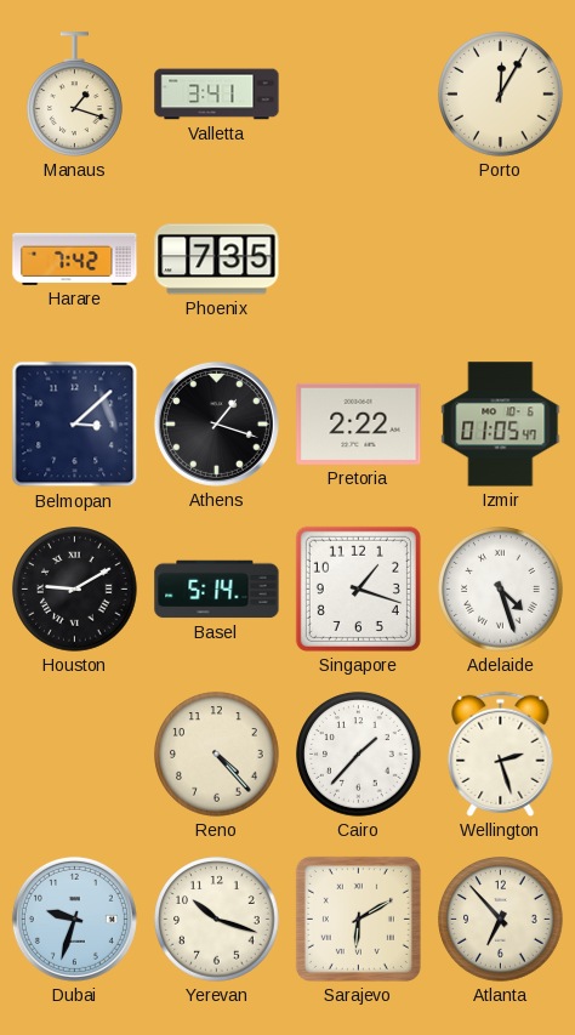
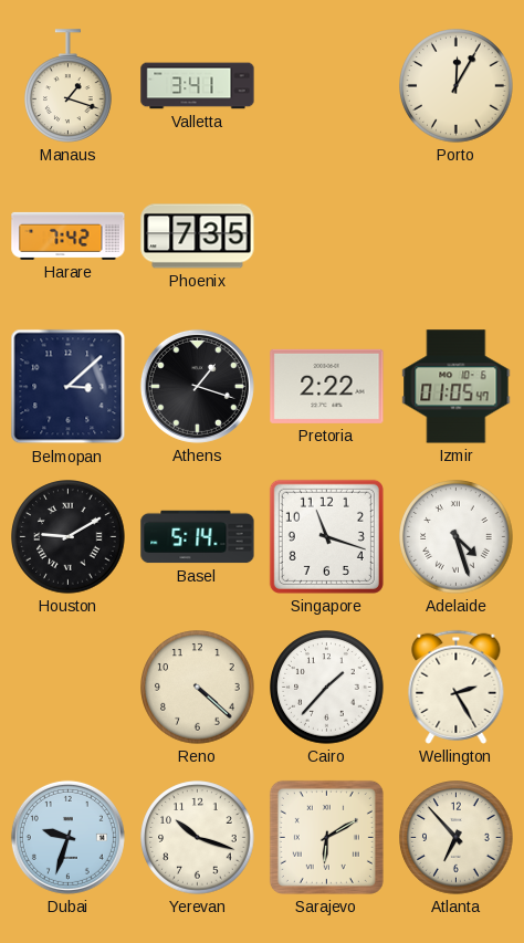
Singapore: 1:18 -> 11:18
Reno: 4:23 -> 4:22
Wellington: 2:27 -> 2:25
